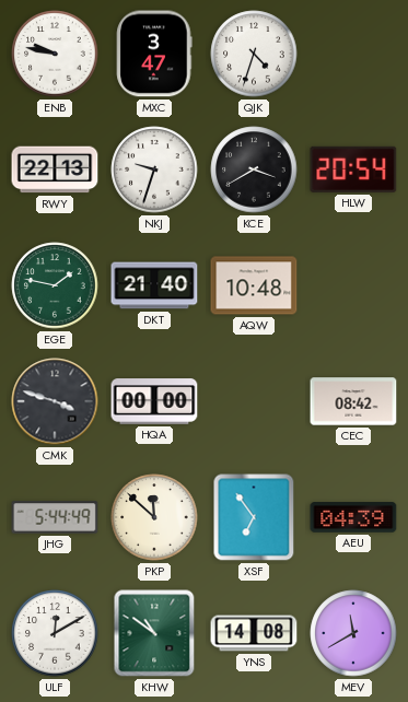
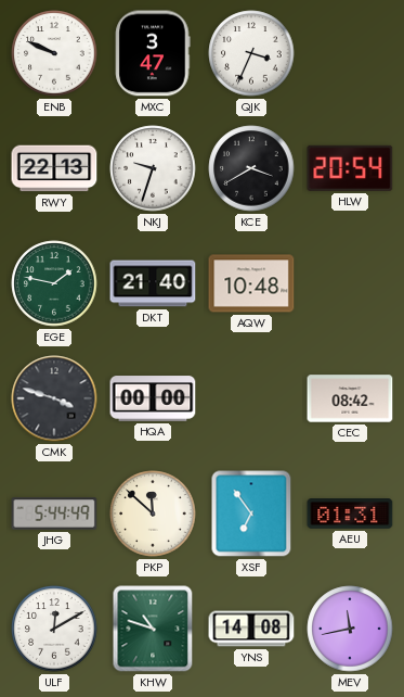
ENB: 9:47 -> 9:49
QJK: 4:33 -> 3:34
AEU: 04:39 -> 01:31
KHW: 10:51 -> 10:48
MEV: 11:40 -> 11:43
